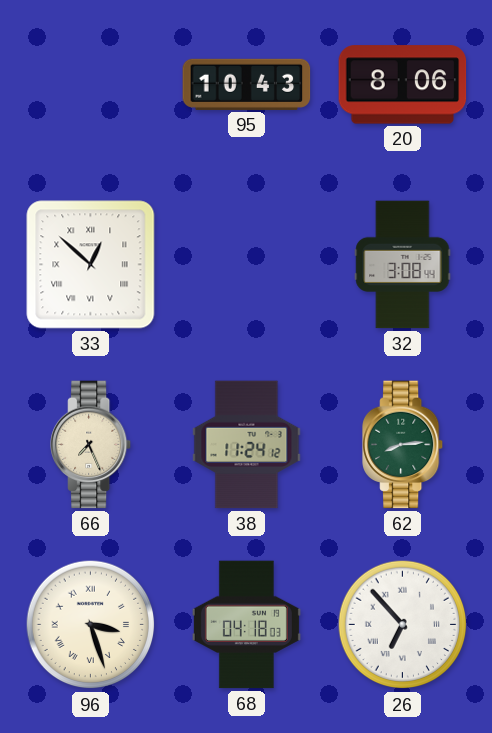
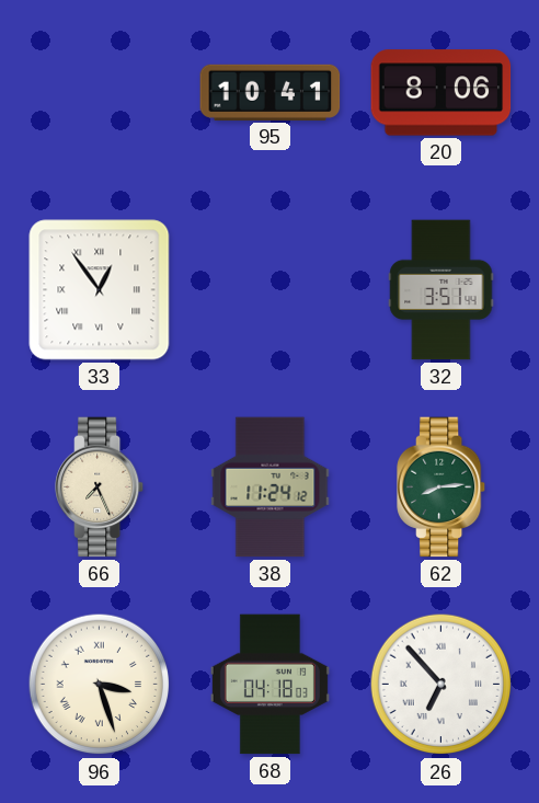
95: 10:43 -> 10:41
33: 12:52 -> 12:54
32: 3:08 -> 3:51
